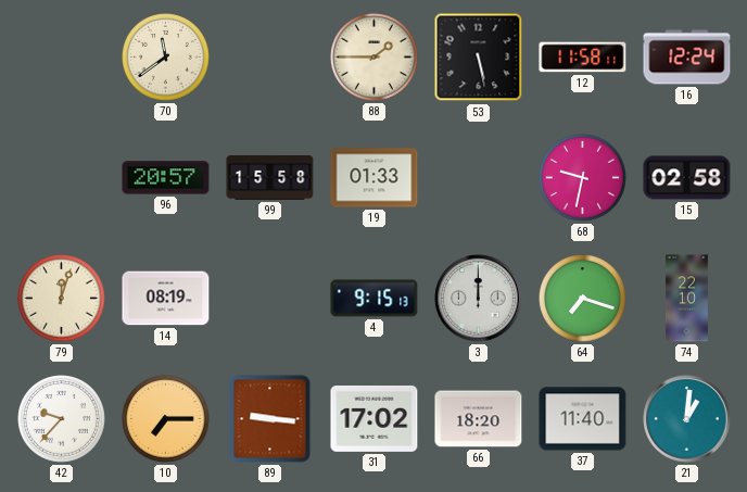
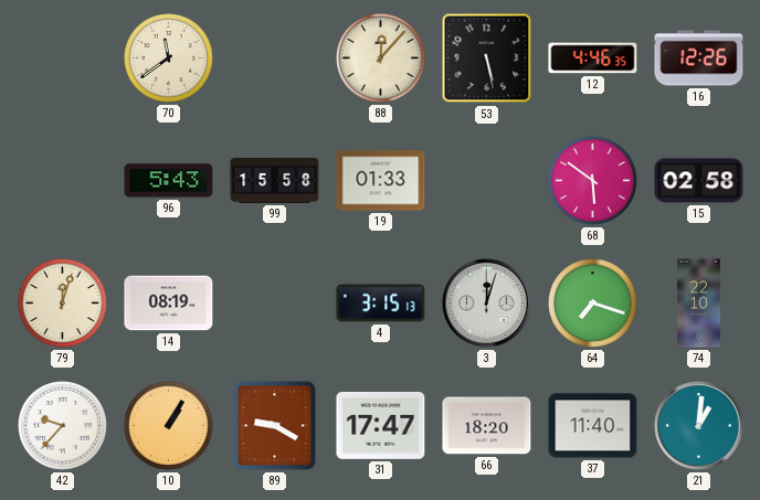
88: 1:45 -> 12:07
12: 11:58 -> 4:46
16: 12:24 -> 12:26
96: 20:57 -> 5:43
68: 9:32 -> 5:51
4: 9:15 -> 3:15
3: 12:00 -> 12:03
10: 7:15 -> 1:05
89: 9:16 -> 9:20
31: 17:02 -> 17:47
